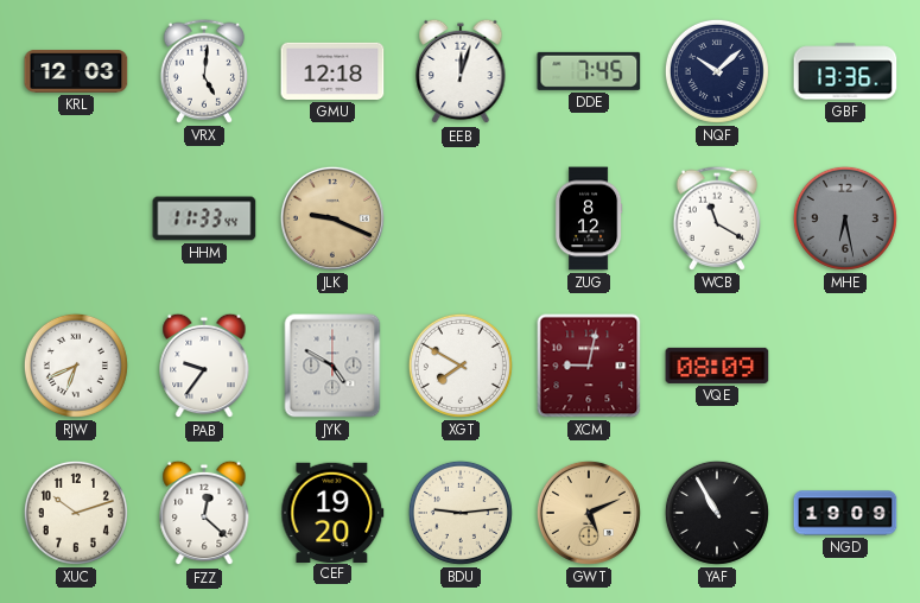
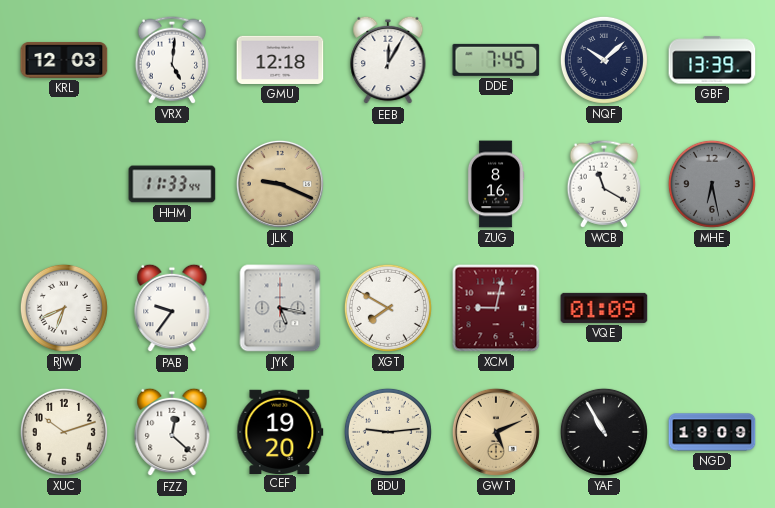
EEB: 12:03 -> 12:05
GBF: 13:36 -> 13:39
ZUG: 8:12 -> 8:16
JYK: 4:50 -> 5:17
VQE: 08:09 -> 01:09
